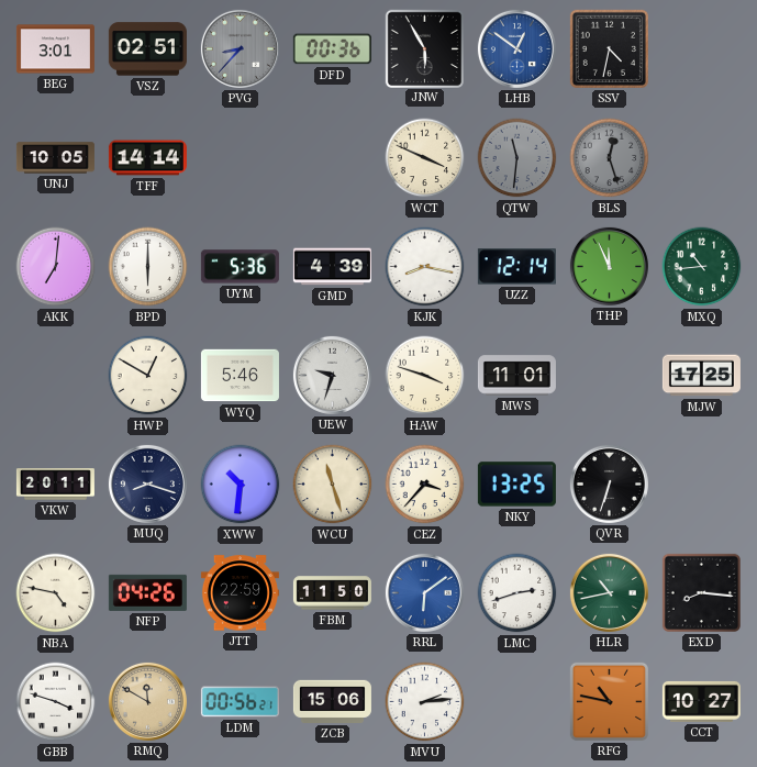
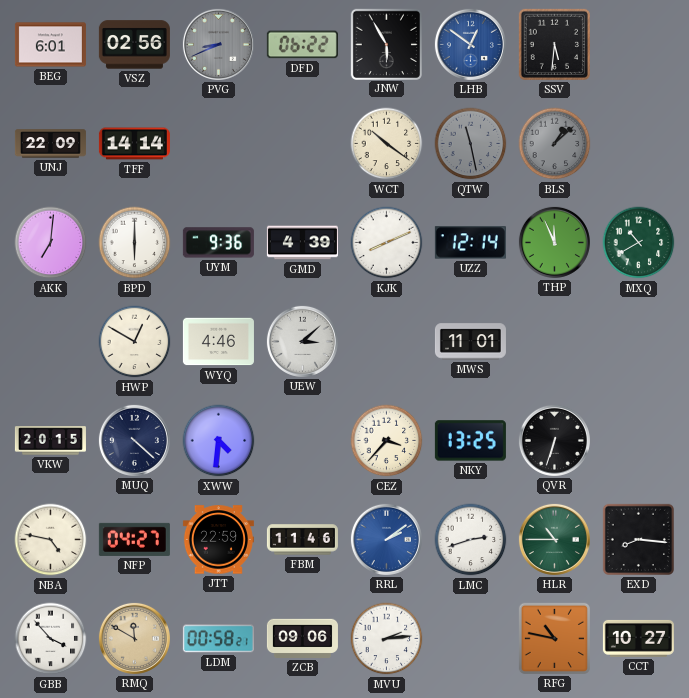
BEG: 3:01 -> 6:01
VSZ: 02:51 -> 02:56
PVG: 8:37 -> 8:41
DFD: 00:36 -> 06:22
SSV: 4:32 -> 5:31
UNJ: 10:05 -> 22:09
WCT: 3:49 -> 10:21
QTW: 11:31 -> 11:28
BLS: 12:27 -> 1:08
UYM: 5:36 -> 9:36
KJK: 8:17 -> 8:11
MXQ: 10:44 -> 10:40
WYQ: 5:46 -> 4:46
UEW: 9:33 -> 3:08
HAW: 3:48 -> none
MJW: 17:25 -> none
VKW: 20:11 -> 20:15
MUQ: 8:18 -> 4:22
XWW: 10:31 -> 4:31
WCU: 11:27 -> none
NFP: 04:26 -> 04:27
FBM: 11:50 -> 11:46
RRL: 6:09 -> 2:09
HLR: 10:43 -> 10:45
GBB: 3:48 -> 3:53
LDM: 00:56 -> 00:58
ZCB: 15:06 -> 09:06
